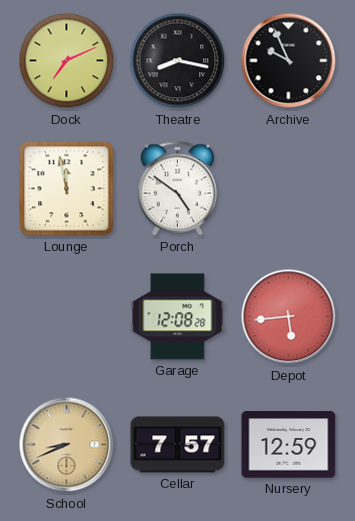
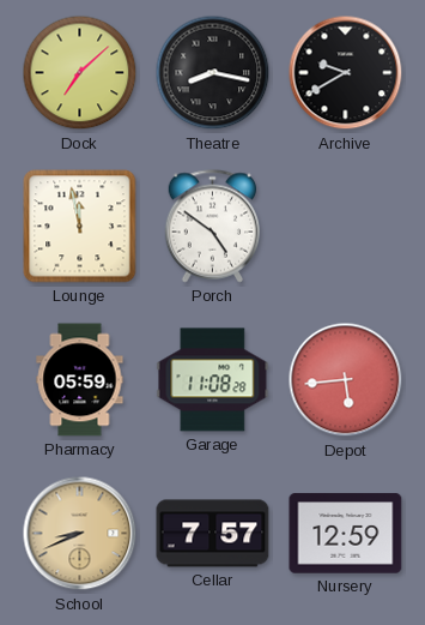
Dock: 7:11 -> 7:08
Archive: 9:56 -> 9:40
Pharmacy: none -> 05:59
Garage: 12:08 -> 11:08
